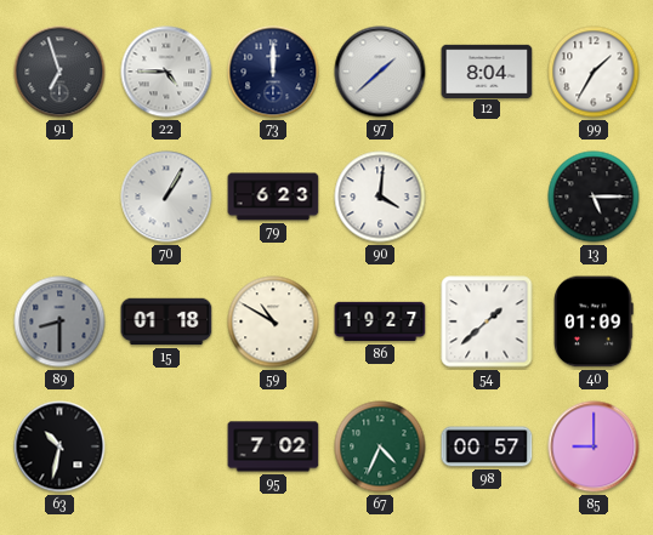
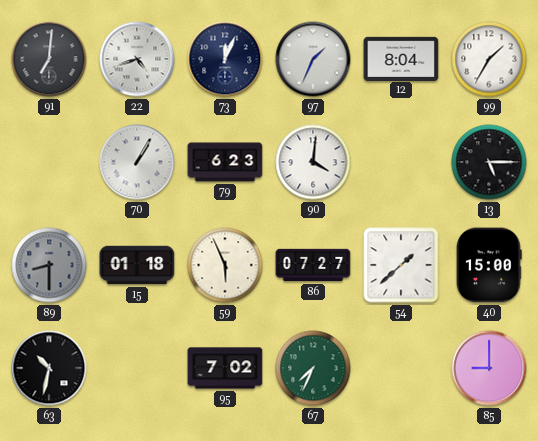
91: 6:57 -> 7:01
22: 4:45 -> 4:42
73: 12:00 -> 12:04
97: 1:38 -> 1:34
59: 10:50 -> 5:56
86: 19:27 -> 07:27
40: 01:09 -> 15:00
67: 4:34 -> 7:34
98: 00:57 -> none
